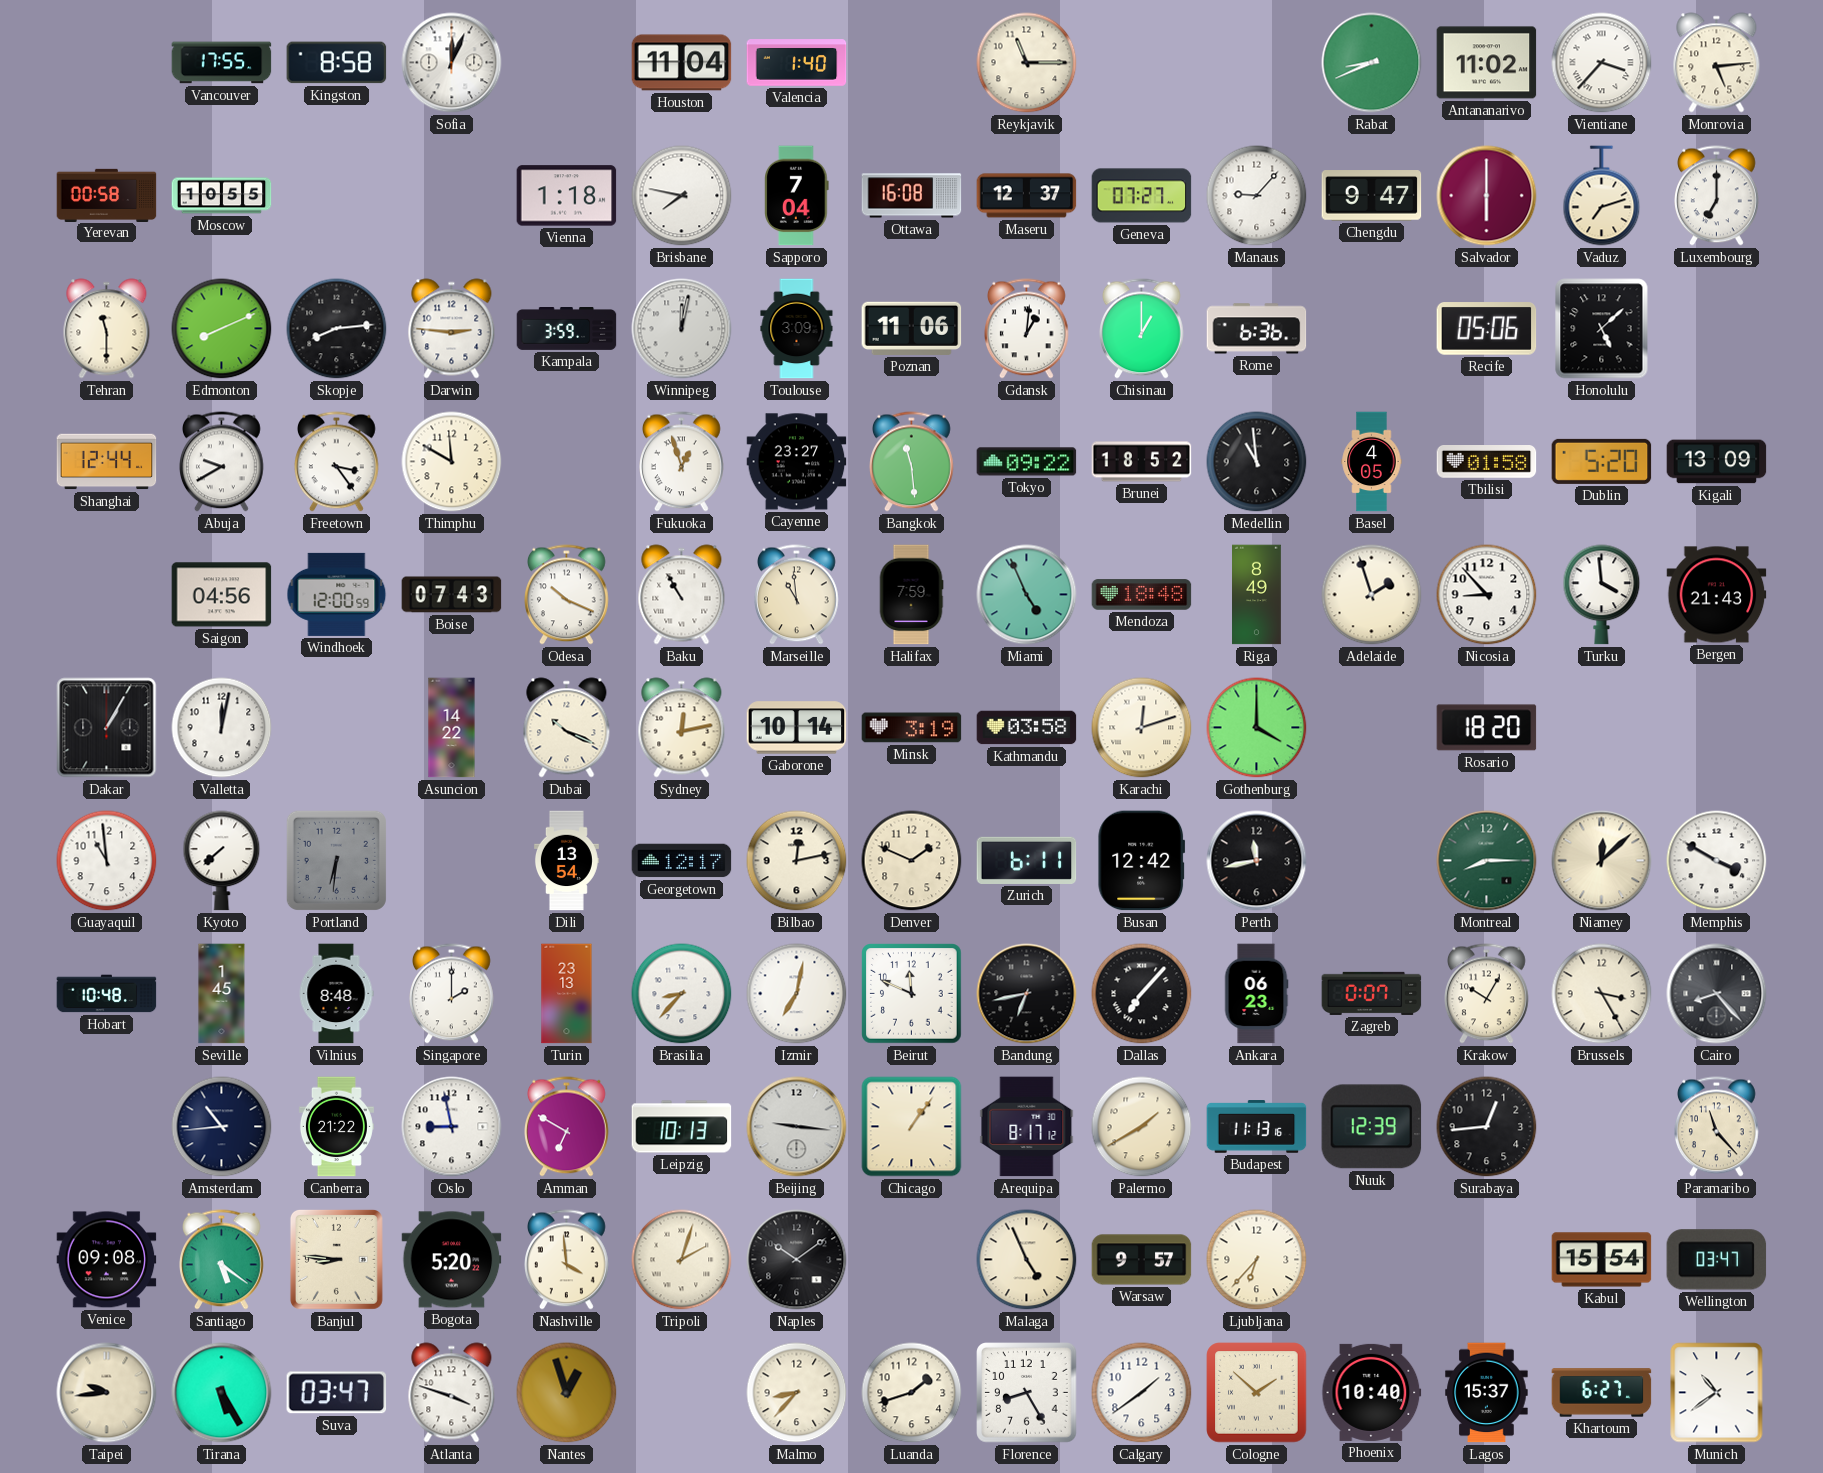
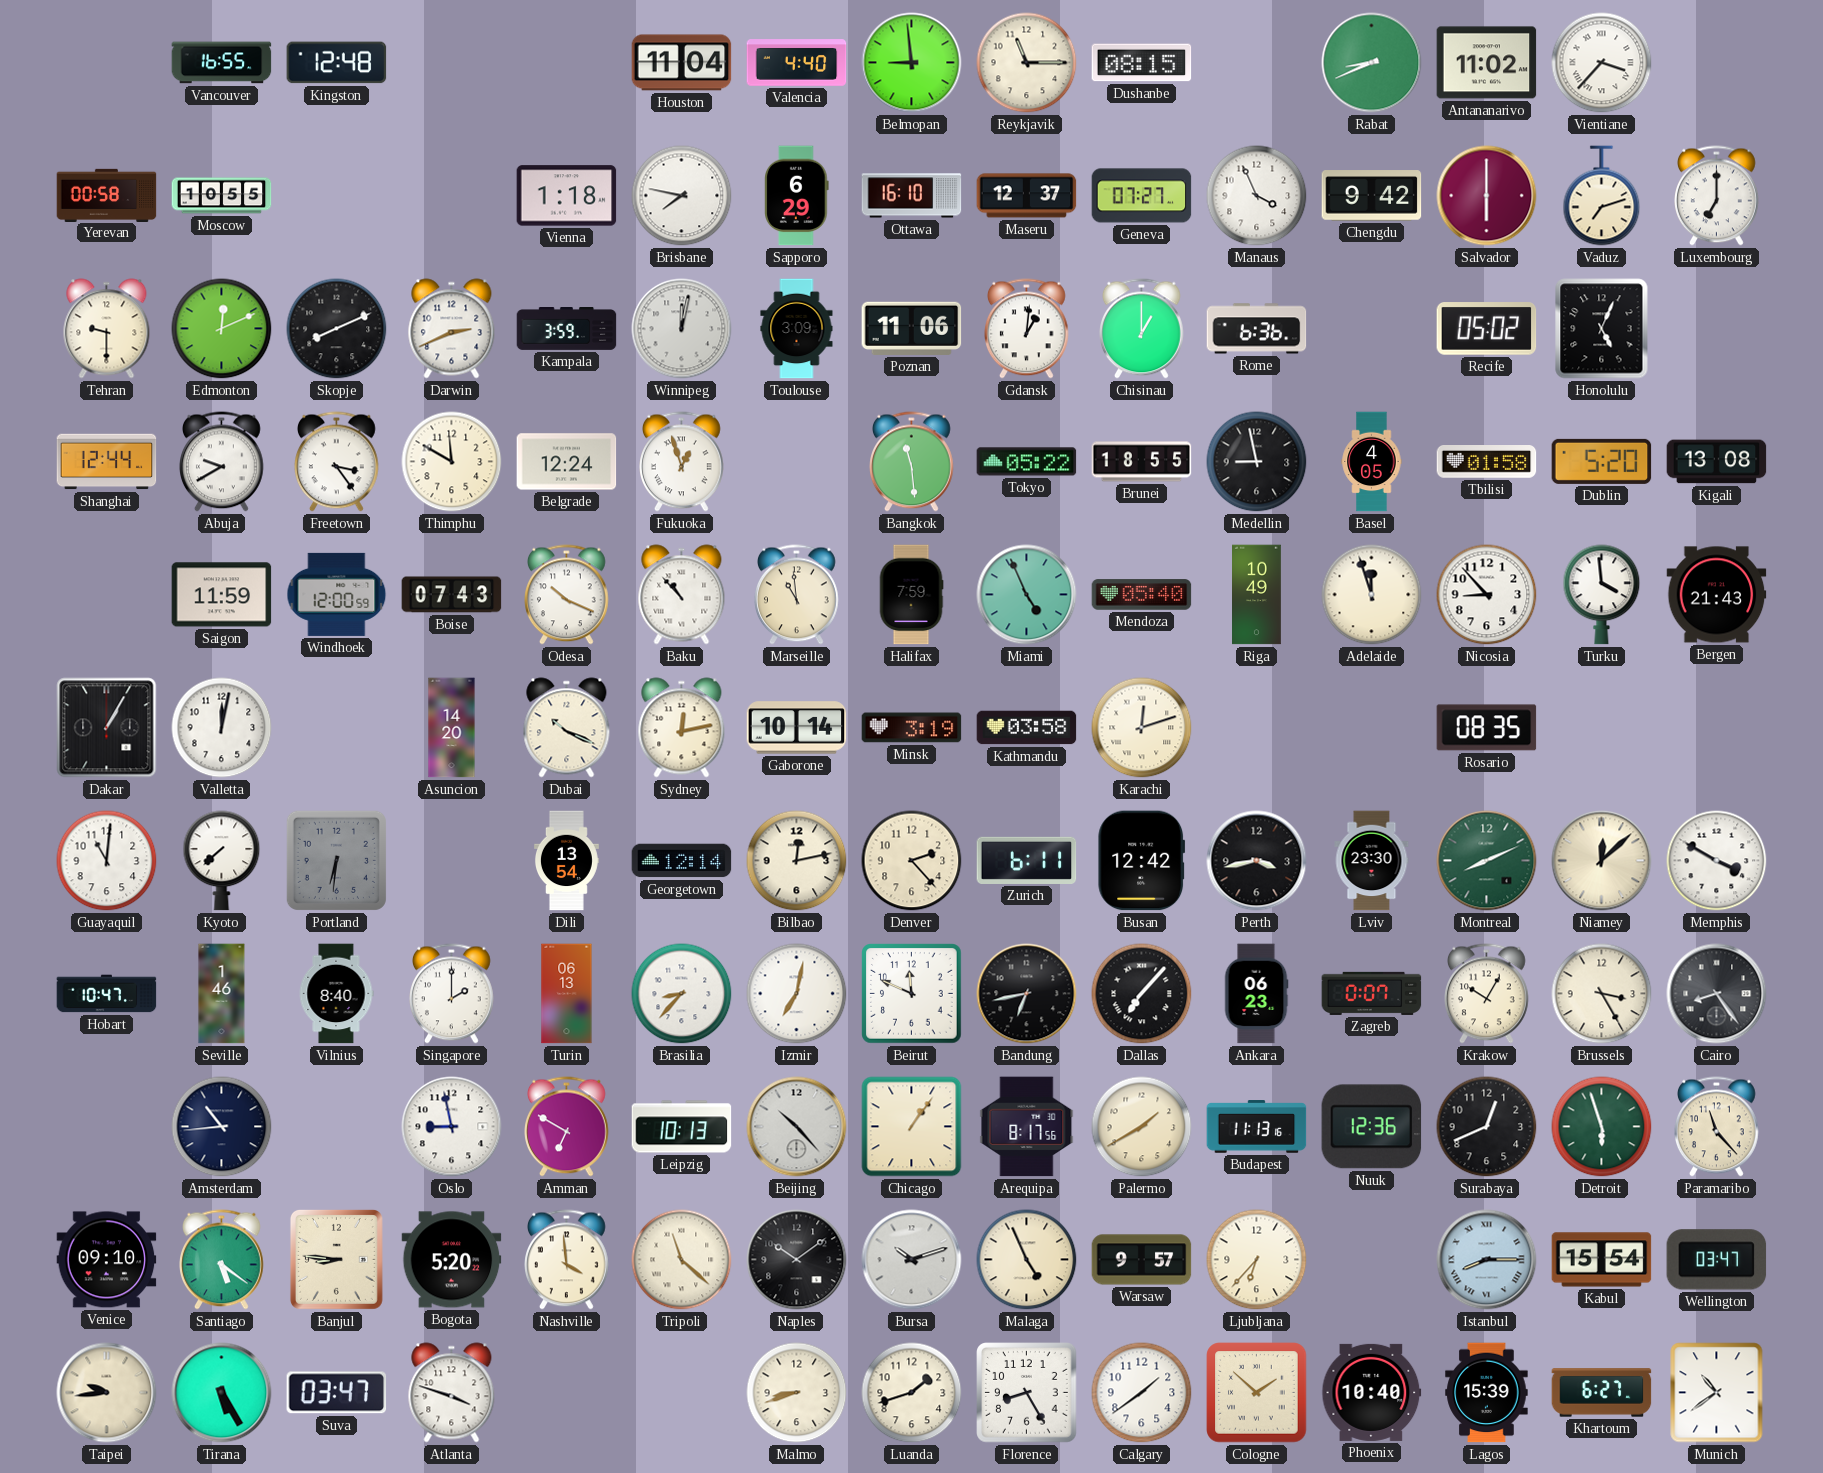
Vancouver: 17:55 -> 16:55
Kingston: 8:58 -> 12:48
Sofia: 12:04 -> none
Valencia: 1:40 -> 4:40
Belmopan: none -> 8:59
Dushanbe: none -> 08:15
Monrovia: 5:14 -> none
Sapporo: 7:04 -> 6:29
Ottawa: 16:08 -> 16:10
Manaus: 9:07 -> 3:56
Chengdu: 9:47 -> 9:42
Tehran: 11:30 -> 9:30
Edmonton: 8:11 -> 12:11
Skopje: 8:14 -> 8:11
Darwin: 2:46 -> 2:41
Recife: 05:06 -> 05:02
Honolulu: 5:08 -> 5:04
Belgrade: none -> 12:24
Cayenne: 23:27 -> none
Tokyo: 09:22 -> 05:22
Brunei: 18:52 -> 18:55
Medellin: 10:59 -> 8:58
Kigali: 13:09 -> 13:08
Saigon: 04:56 -> 11:59
Baku: 10:55 -> 10:53
Mendoza: 18:48 -> 05:40
Riga: 8:49 -> 10:49
Adelaide: 1:57 -> 11:57
Asuncion: 14:22 -> 14:20
Gothenburg: 4:00 -> none
Rosario: 18:20 -> 08:35
Guayaquil: 10:59 -> 11:01
Georgetown: 12:17 -> 12:14
Denver: 1:49 -> 2:23
Perth: 11:43 -> 3:43
Lviv: none -> 23:30
Montreal: 8:15 -> 8:11
Hobart: 10:48 -> 10:47
Seville: 1:45 -> 1:46
Vilnius: 8:48 -> 8:40
Turin: 23:13 -> 06:13
Cairo: 8:23 -> 8:24
Canberra: 21:22 -> none
Beijing: 9:16 -> 10:23
Arequipa: 8:17:12 -> 8:17:56
Nuuk: 12:39 -> 12:36
Surabaya: 12:44 -> 12:41
Detroit: none -> 5:57
Venice: 09:08 -> 09:10
Tripoli: 2:03 -> 11:22
Bursa: none -> 10:12
Istanbul: none -> 8:15
Nantes: 12:57 -> none
Malmo: 8:37 -> 8:42
Lagos: 15:37 -> 15:39
